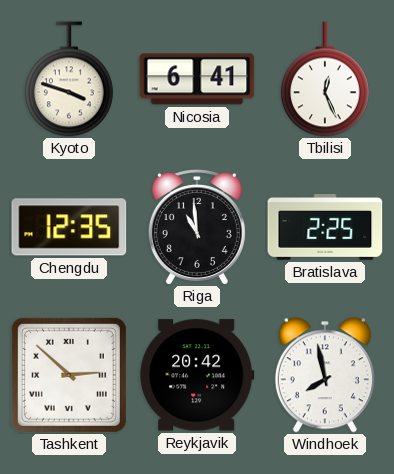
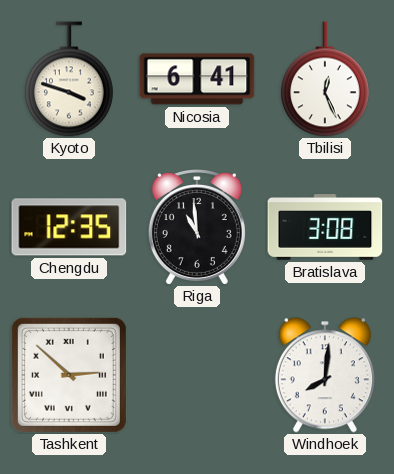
Bratislava: 2:25 -> 3:08
Reykjavik: 20:42 -> none
Windhoek: 7:58 -> 8:01
